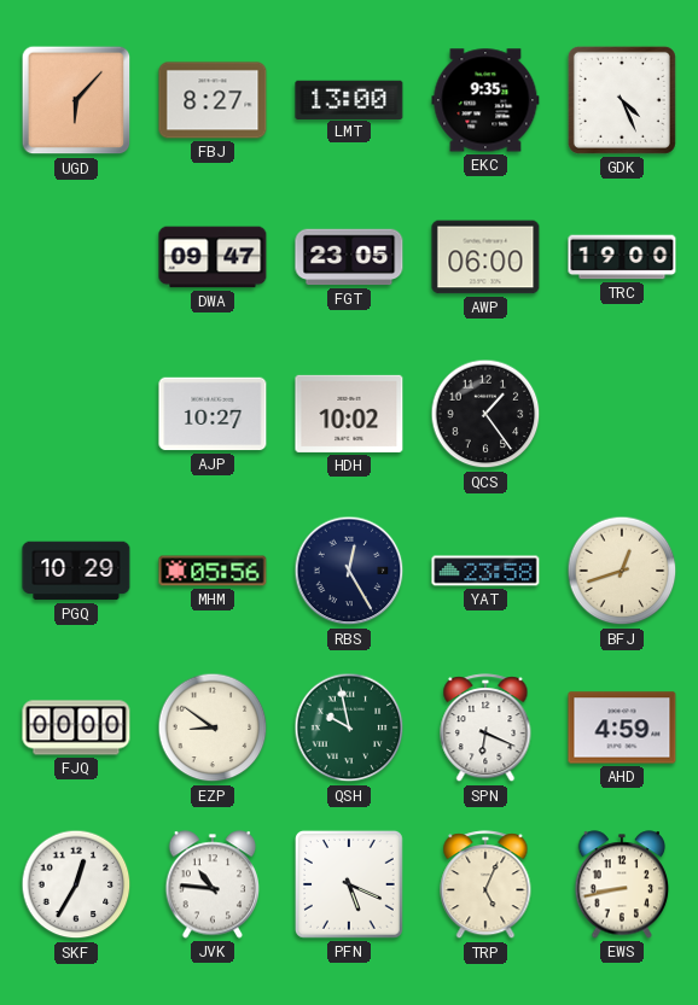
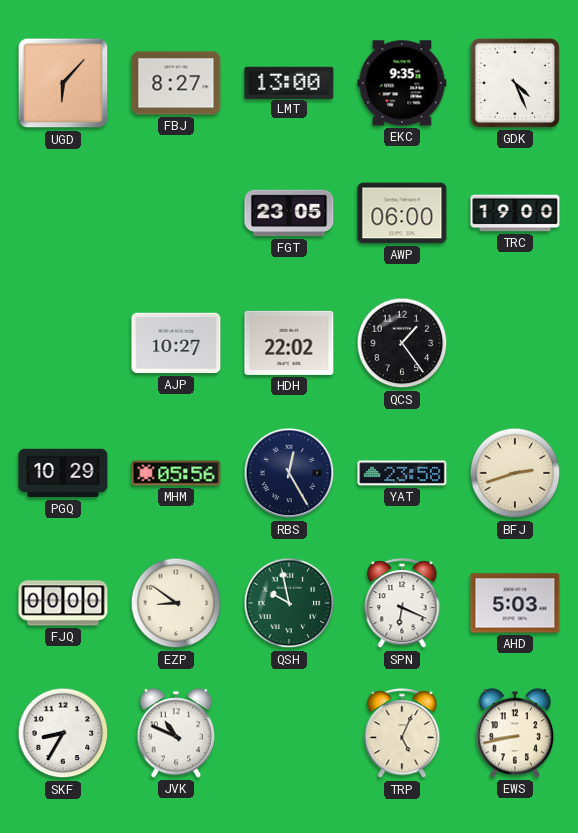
DWA: 09:47 -> none
HDH: 10:02 -> 22:02
BFJ: 12:42 -> 2:42
AHD: 4:59 -> 5:03
SKF: 12:35 -> 8:35
JVK: 10:46 -> 10:49
PFN: 5:19 -> none
